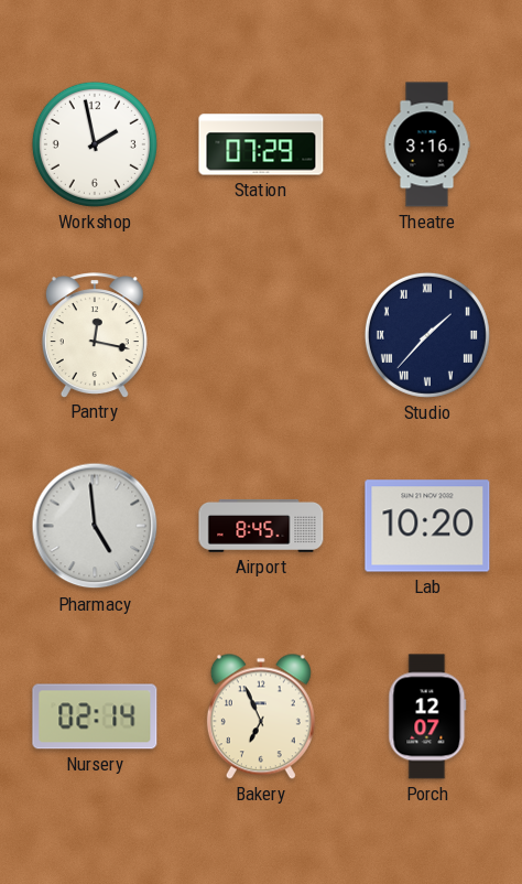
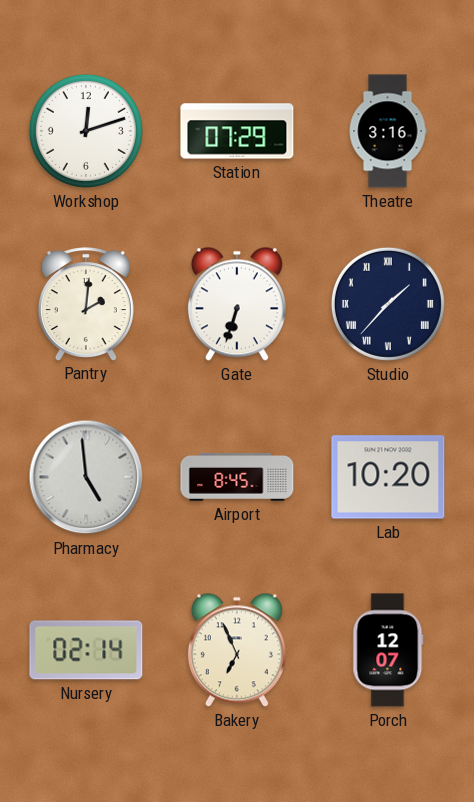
Workshop: 1:58 -> 12:12
Pantry: 12:17 -> 2:01
Gate: none -> 6:33
